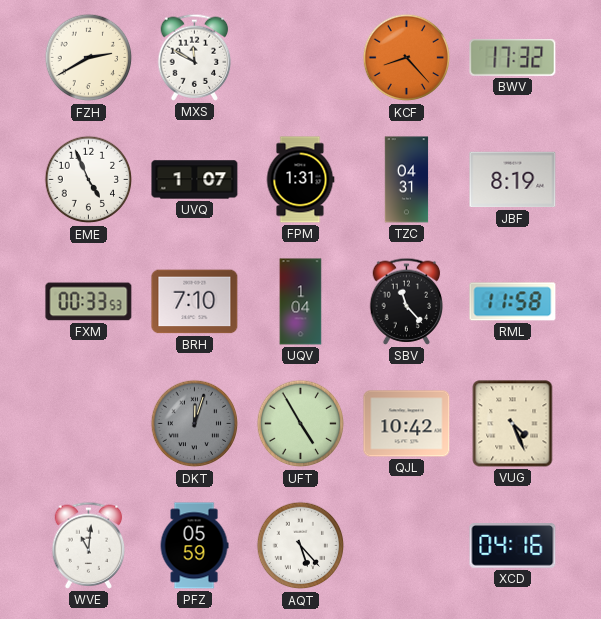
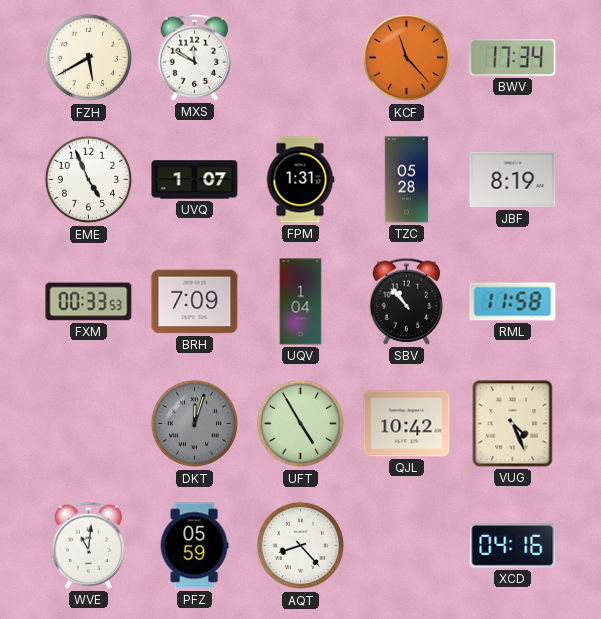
FZH: 2:40 -> 5:40
KCF: 8:23 -> 11:23
BWV: 17:32 -> 17:34
TZC: 04:31 -> 05:28
BRH: 7:10 -> 7:09
SBV: 11:23 -> 10:53
AQT: 5:23 -> 8:23
